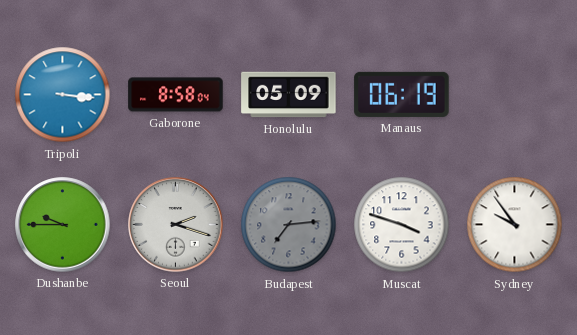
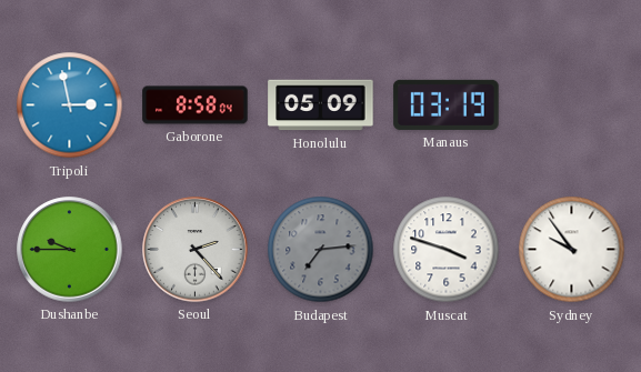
Tripoli: 3:16 -> 2:58
Manaus: 06:19 -> 03:19
Seoul: 2:18 -> 2:23
